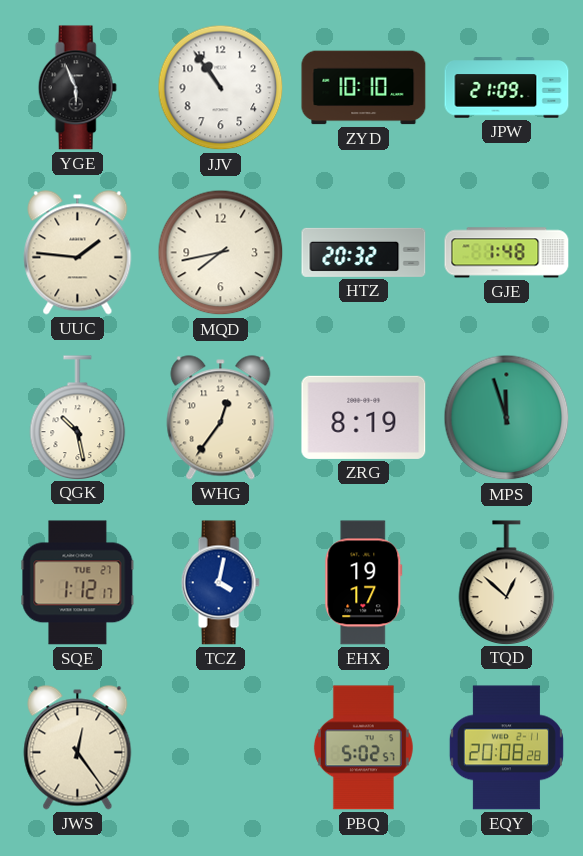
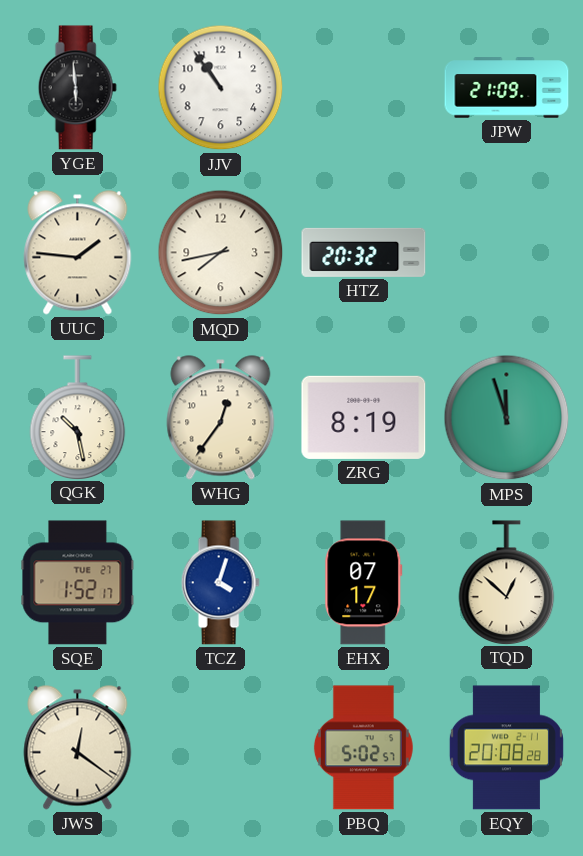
YGE: 5:56 -> 5:59
ZYD: 10:10 -> none
GJE: 1:48 -> none
SQE: 1:12 -> 1:52
TCZ: 4:02 -> 4:03
EHX: 19:17 -> 07:17
JWS: 12:24 -> 12:21
